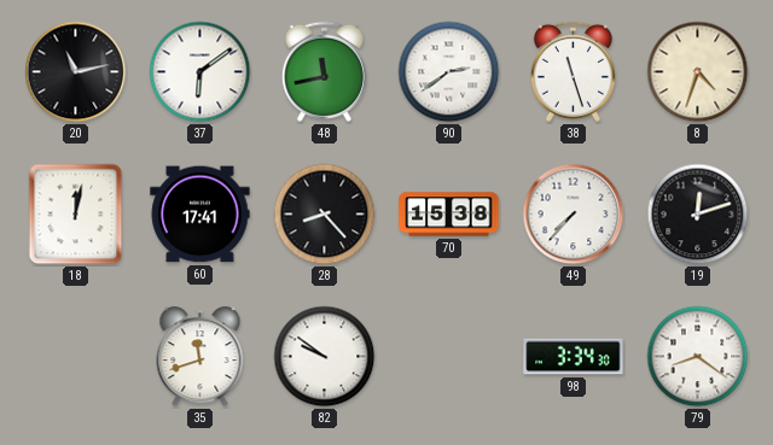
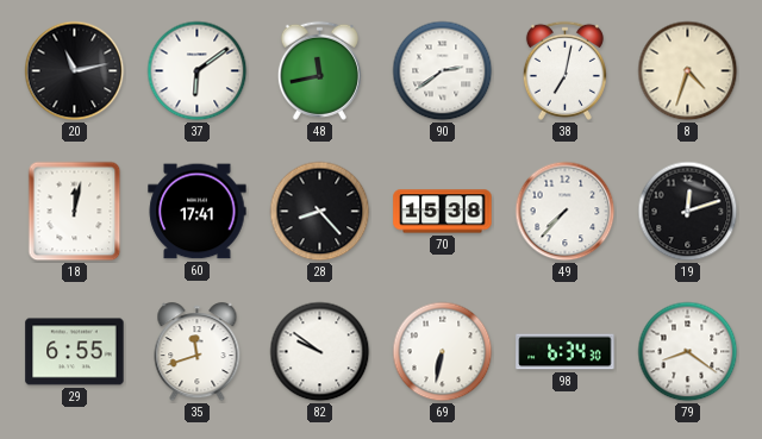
38: 11:27 -> 7:02
29: none -> 6:55
69: none -> 6:32
98: 3:34 -> 6:34
